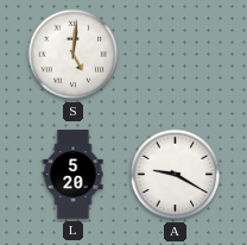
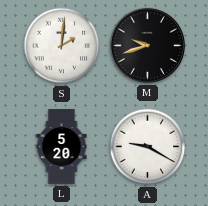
S: 5:01 -> 2:01
M: none -> 9:42
